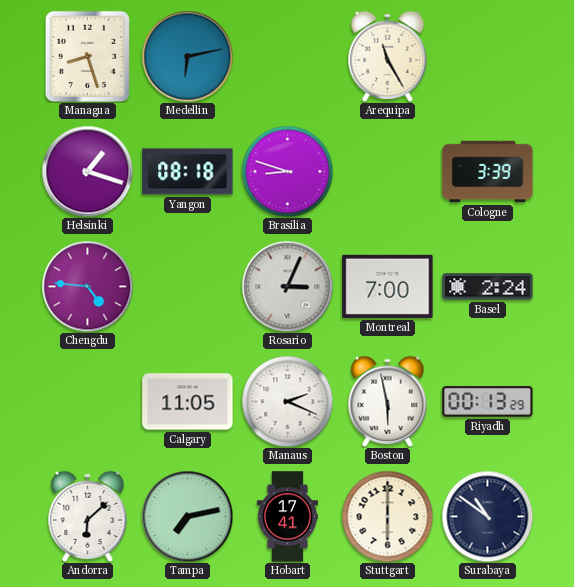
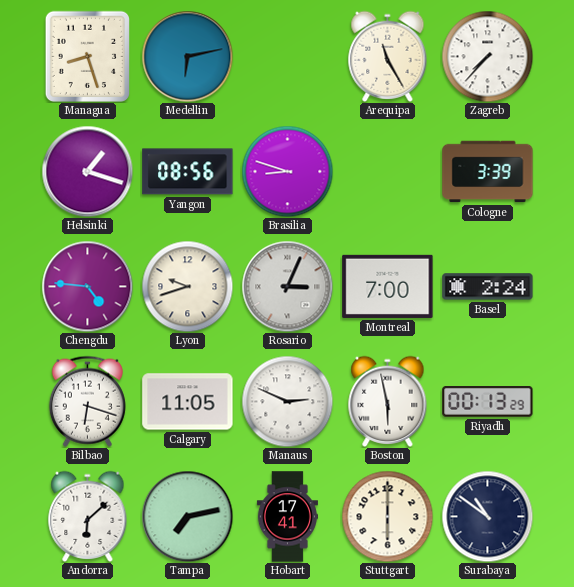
Zagreb: none -> 7:37
Yangon: 08:18 -> 08:56
Lyon: none -> 9:42
Bilbao: none -> 6:18
Manaus: 2:19 -> 2:49
